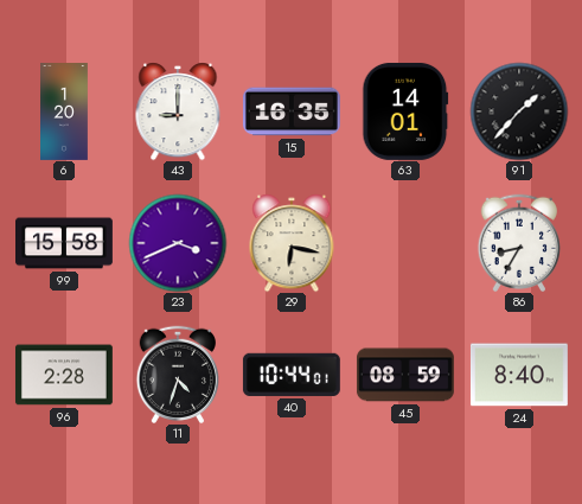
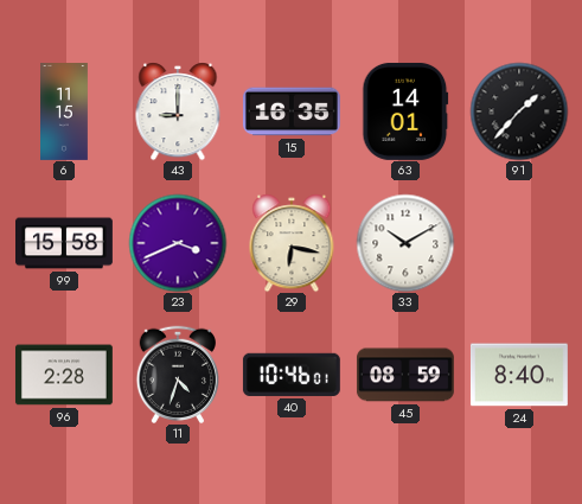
6: 1:20 -> 11:15
33: none -> 10:10
86: 8:35 -> none
40: 10:44 -> 10:46
